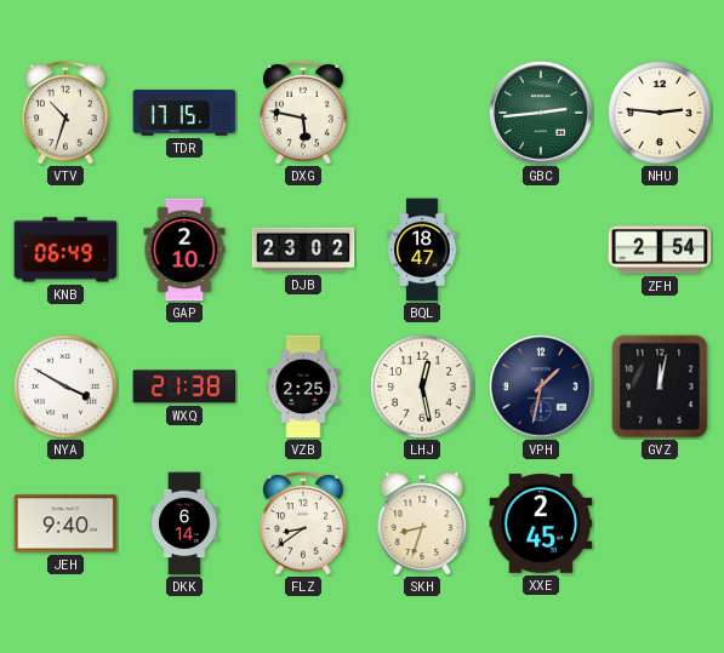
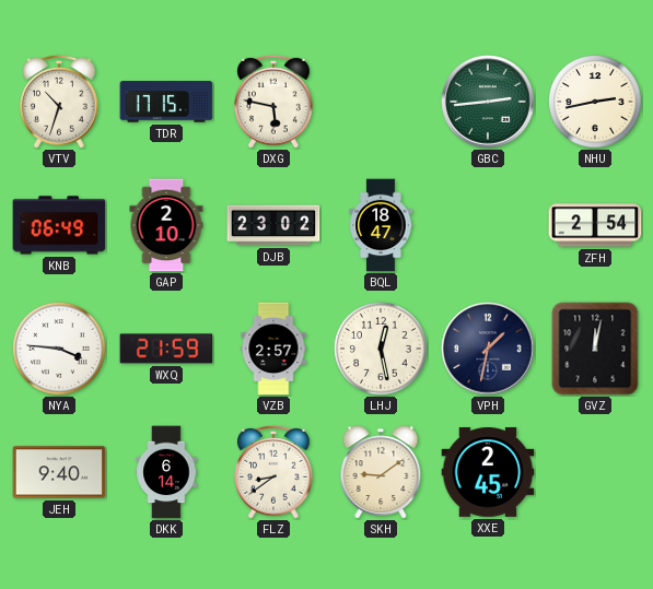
NHU: 2:46 -> 2:43
NYA: 3:50 -> 3:46
WXQ: 21:38 -> 21:59
VZB: 2:25 -> 2:57
SKH: 8:33 -> 9:09
